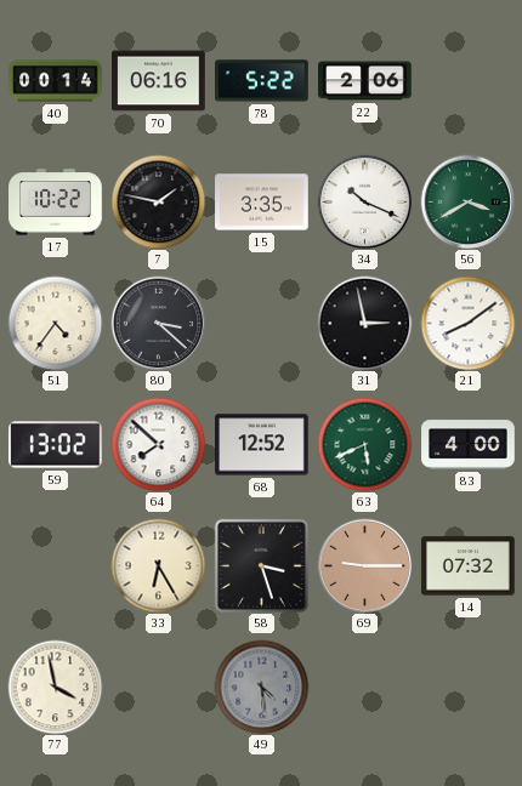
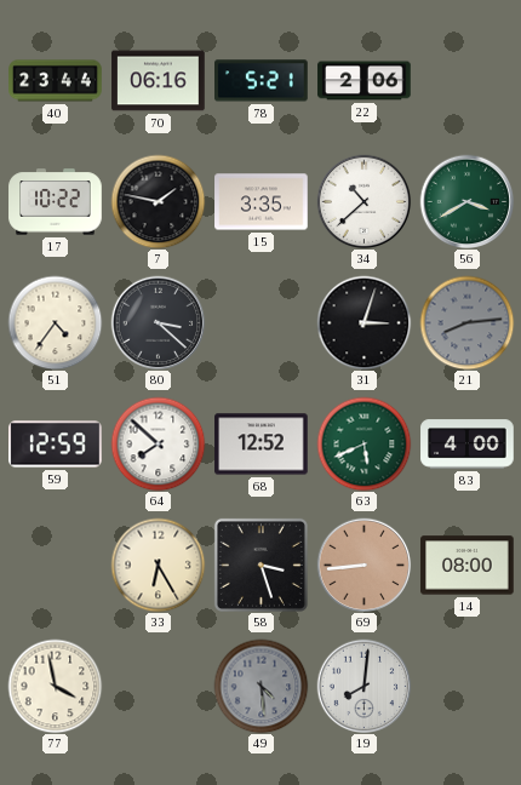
40: 00:14 -> 23:44
78: 5:22 -> 5:21
34: 10:19 -> 10:38
31: 2:58 -> 3:03
21: 8:09 -> 8:14
21 dial: white -> grey
59: 13:02 -> 12:59
69: 9:15 -> 8:44
14: 07:32 -> 08:00
19: none -> 8:01
